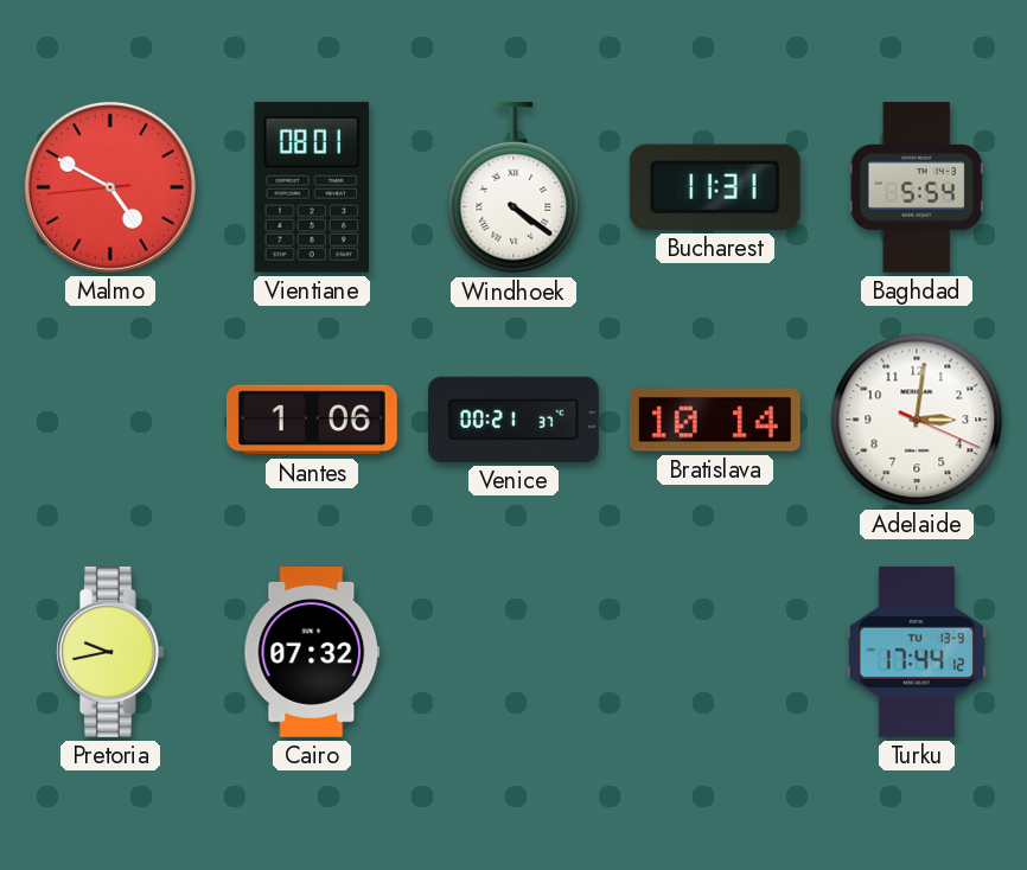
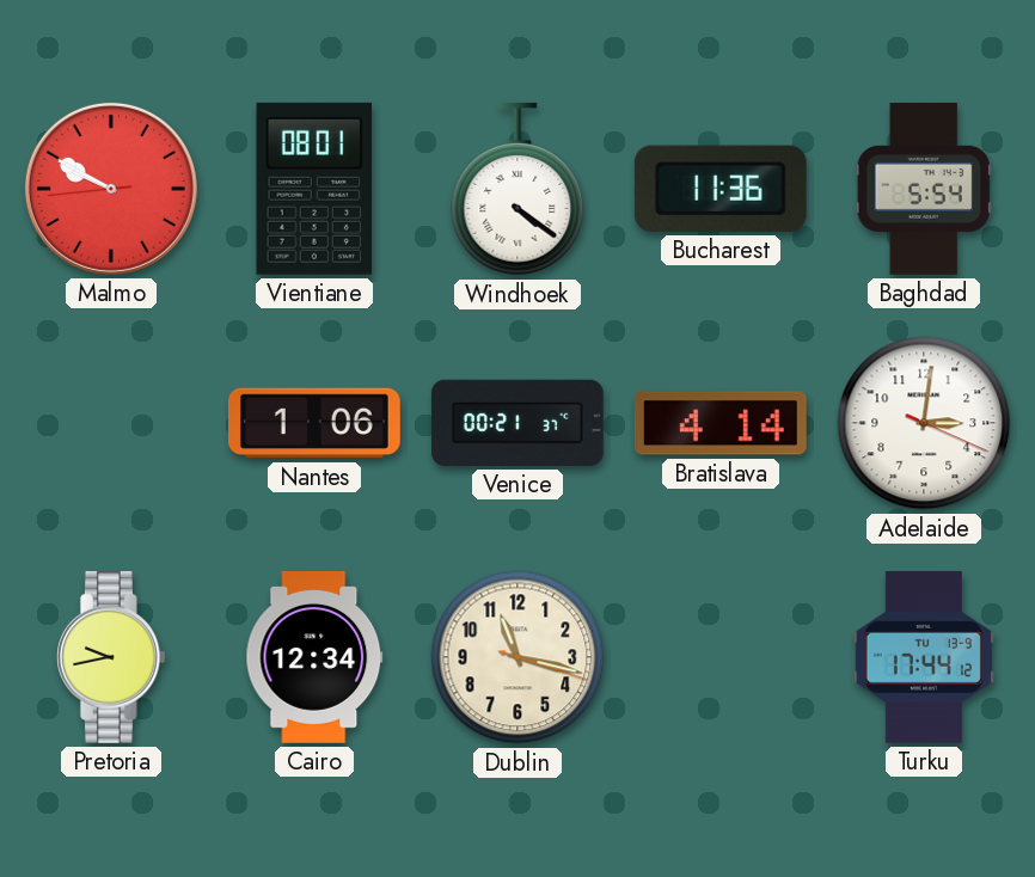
Malmo: 4:49 -> 9:49
Bucharest: 11:31 -> 11:36
Bratislava: 10:14 -> 4:14
Cairo: 07:32 -> 12:34
Dublin: none -> 11:17
